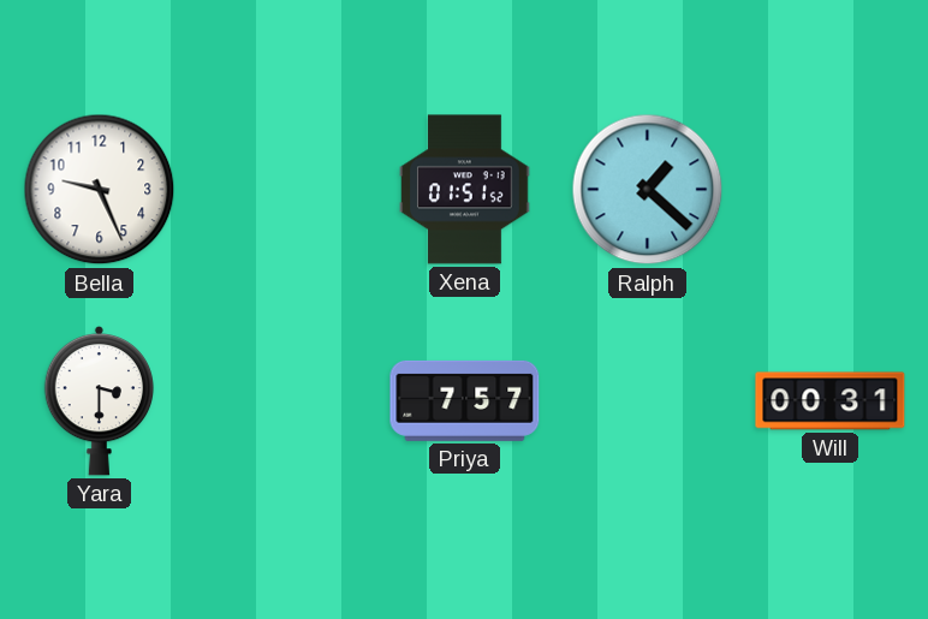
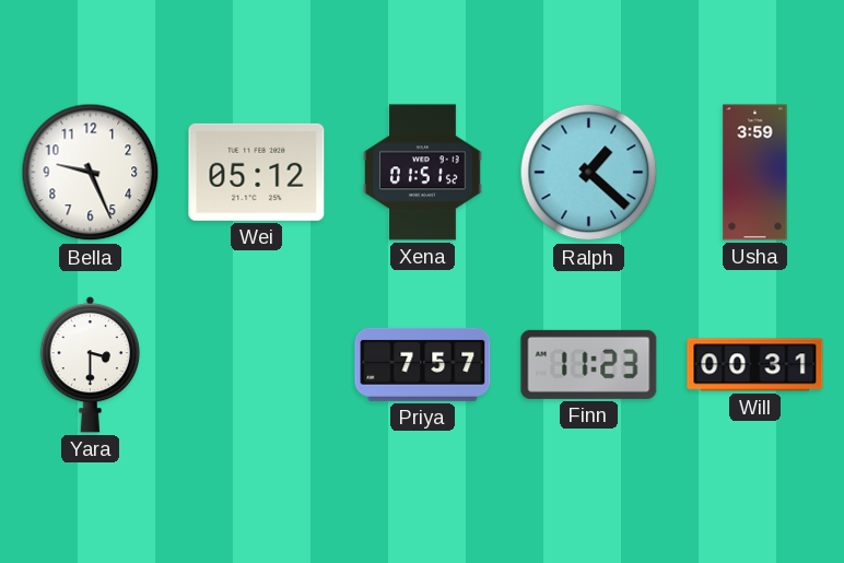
Wei: none -> 05:12
Usha: none -> 3:59
Finn: none -> 11:23
